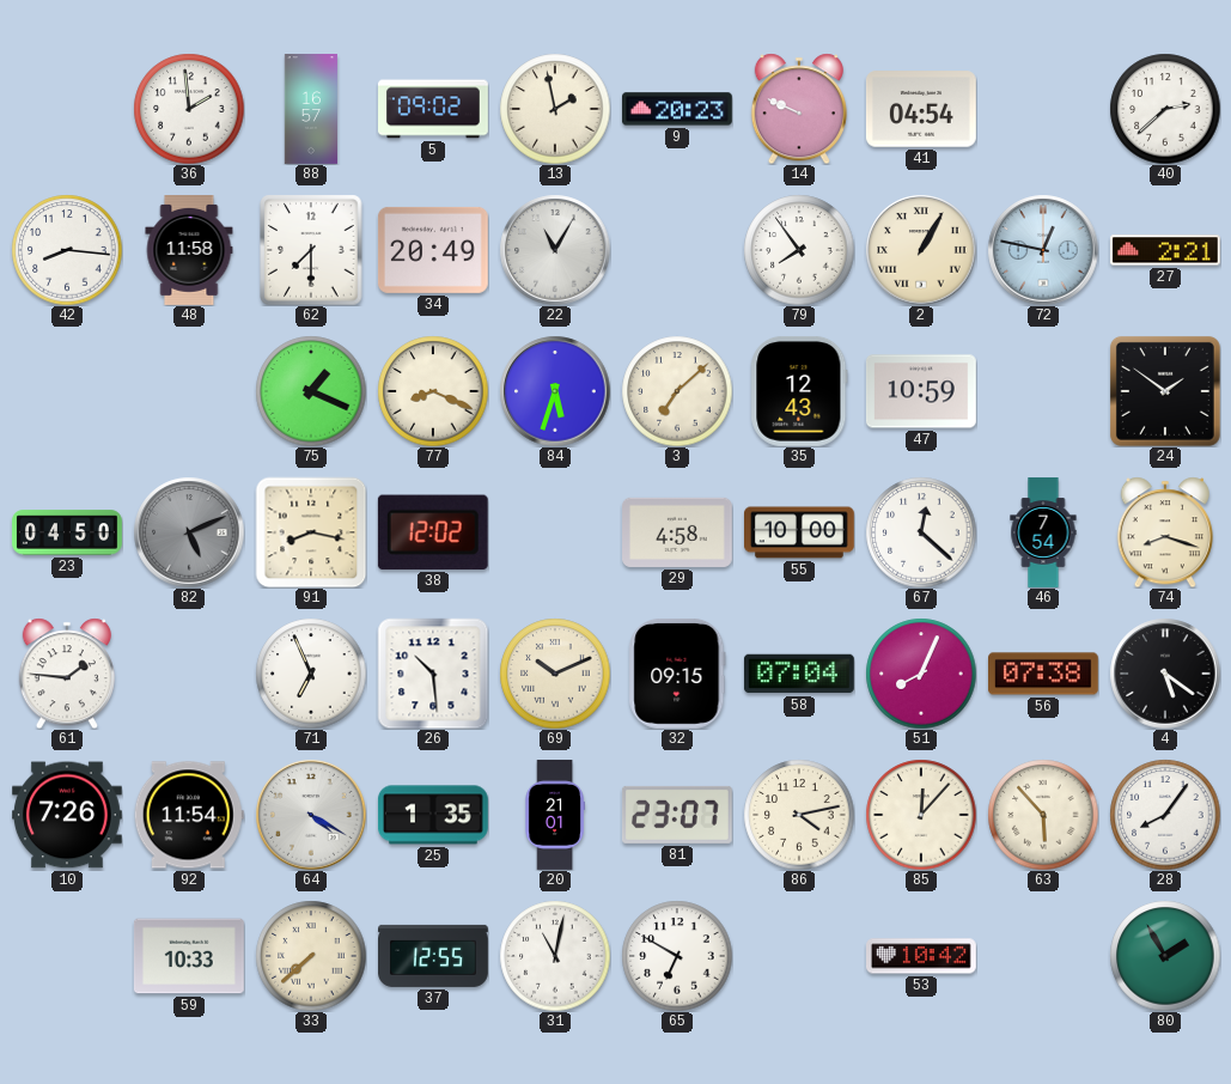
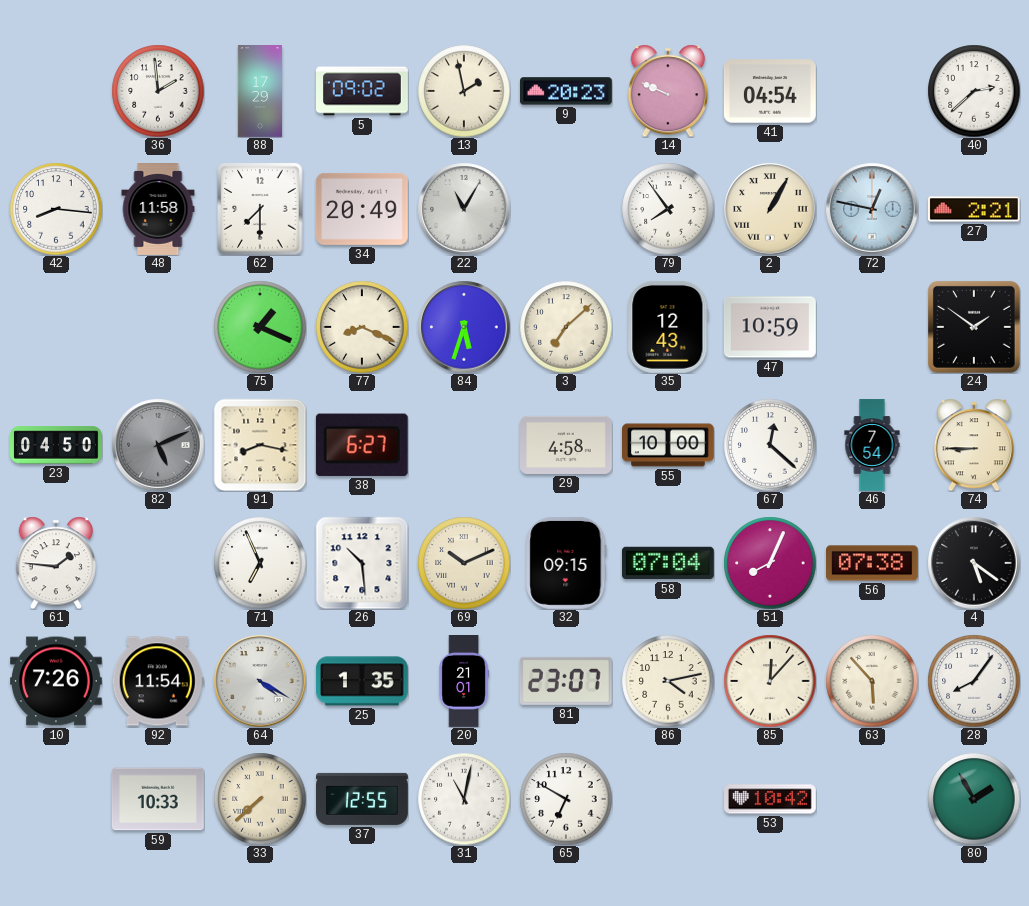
88: 16:57 -> 17:29
38: 12:02 -> 6:27
74: 8:18 -> 8:45
